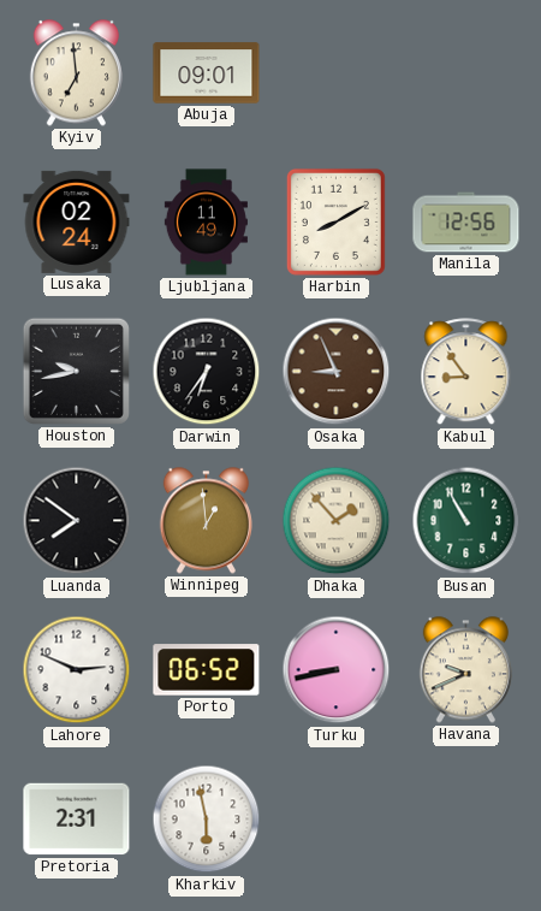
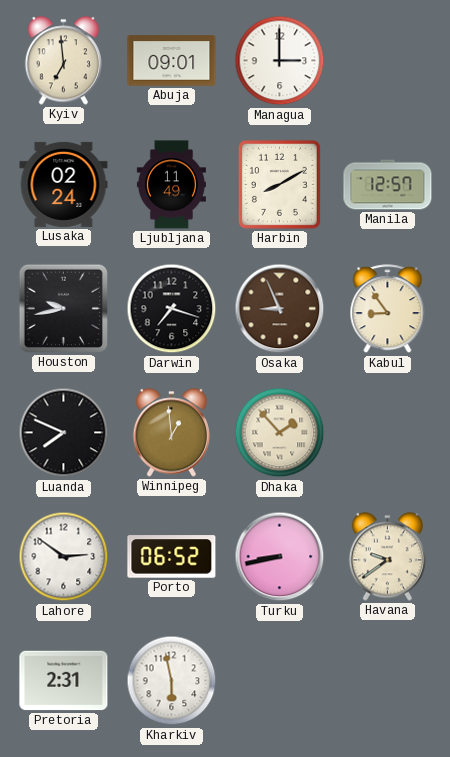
Managua: none -> 3:00
Manila: 12:56 -> 12:57
Darwin: 6:36 -> 7:18
Luanda: 7:51 -> 7:49
Busan: 10:55 -> none
Lahore: 2:49 -> 2:51
Havana: 9:41 -> 9:39
